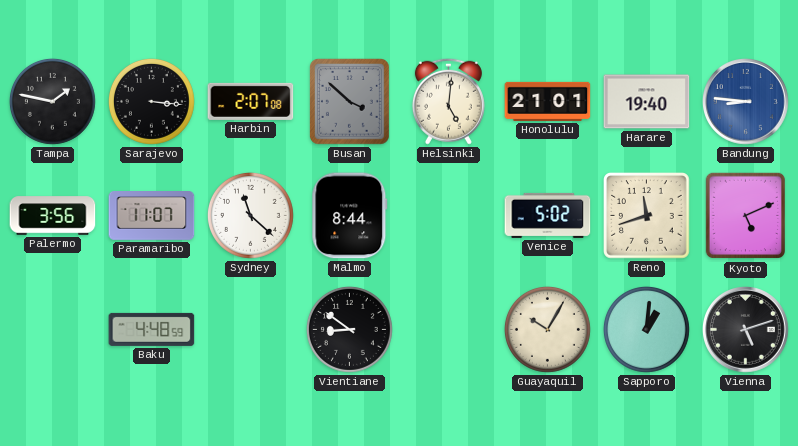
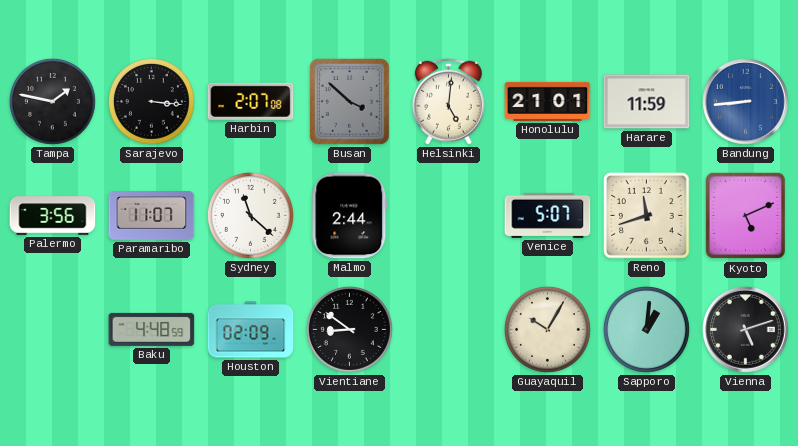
Harare: 19:40 -> 11:59
Bandung: 8:46 -> 8:44
Malmo: 8:44 -> 2:44
Venice: 5:02 -> 5:07
Houston: none -> 02:09
